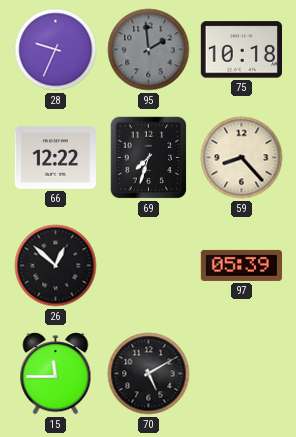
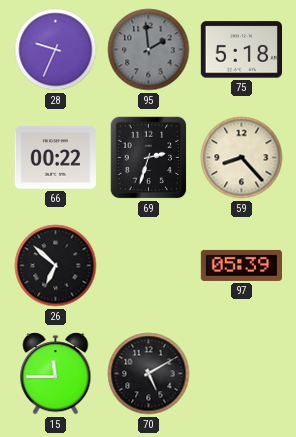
75: 10:18 -> 5:18
66: 12:22 -> 00:22
69: 7:33 -> 2:33
26: 12:52 -> 6:52
